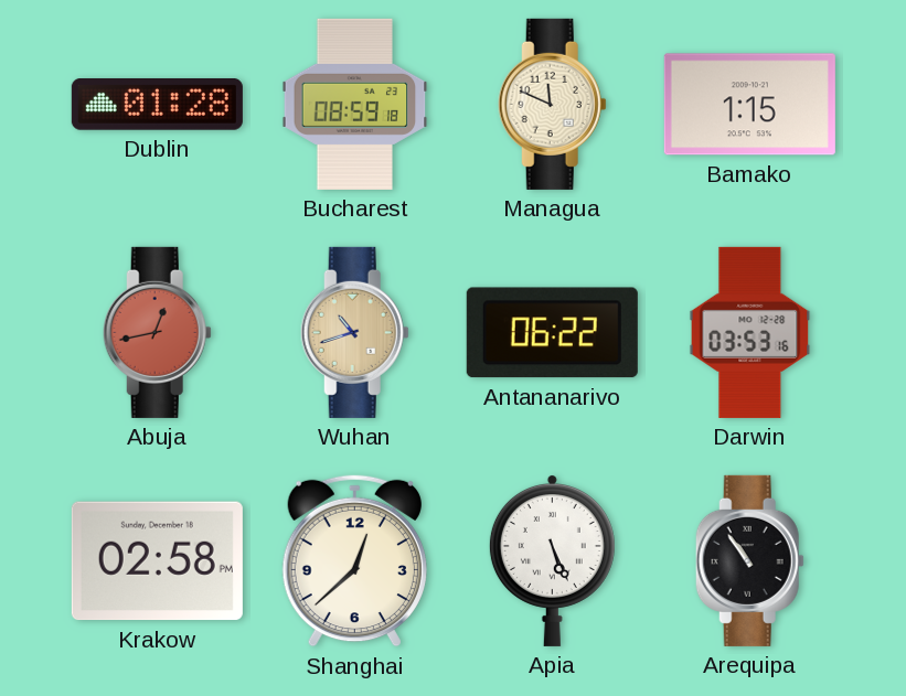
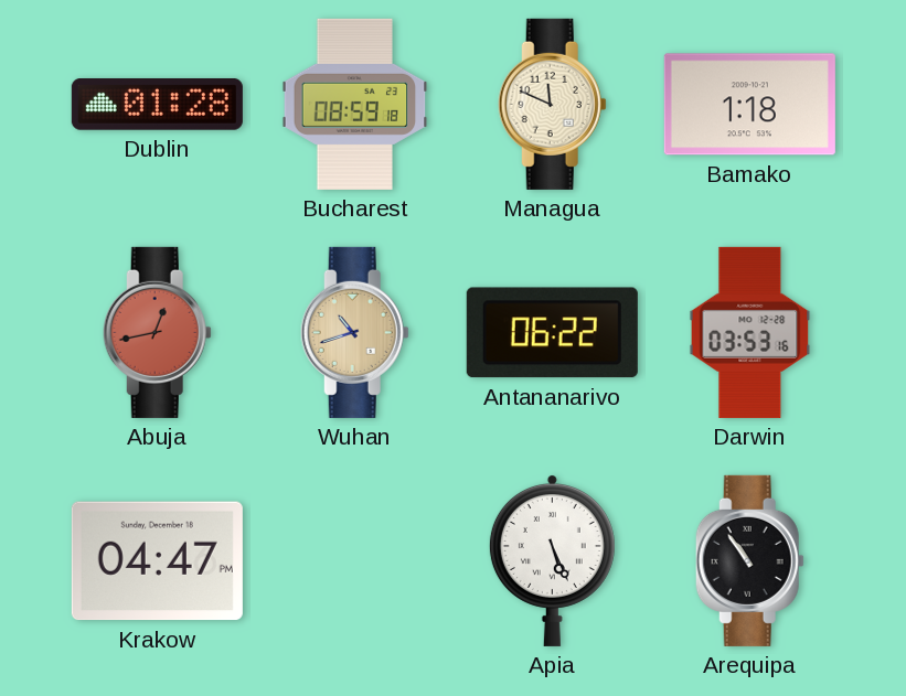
Bamako: 1:15 -> 1:18
Krakow: 02:58 -> 04:47
Shanghai: 12:38 -> none
